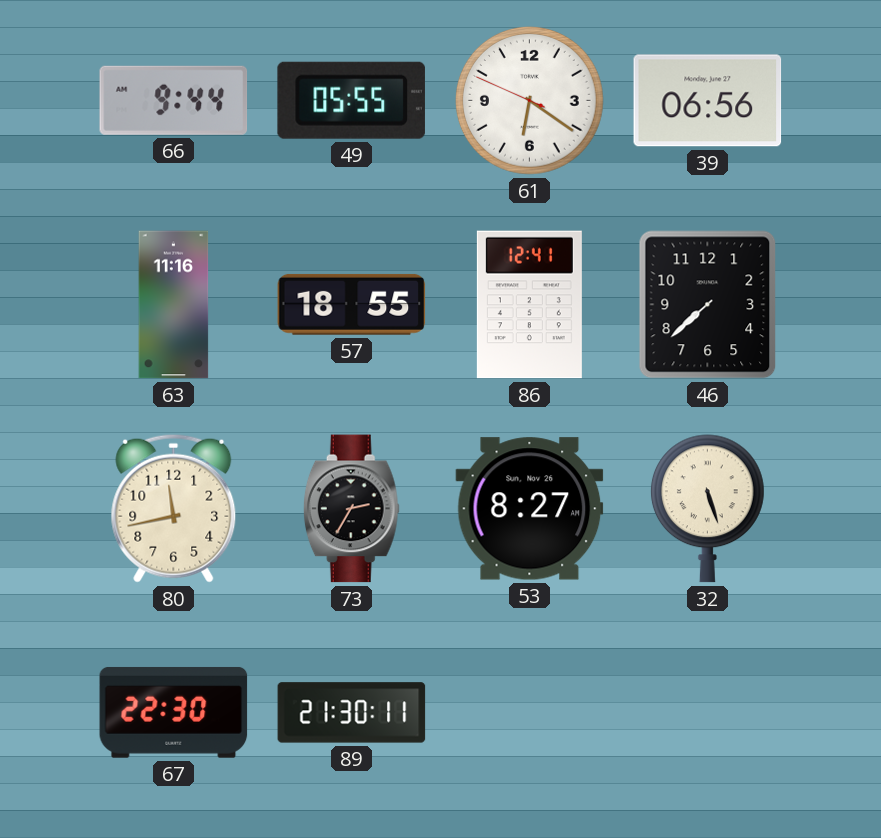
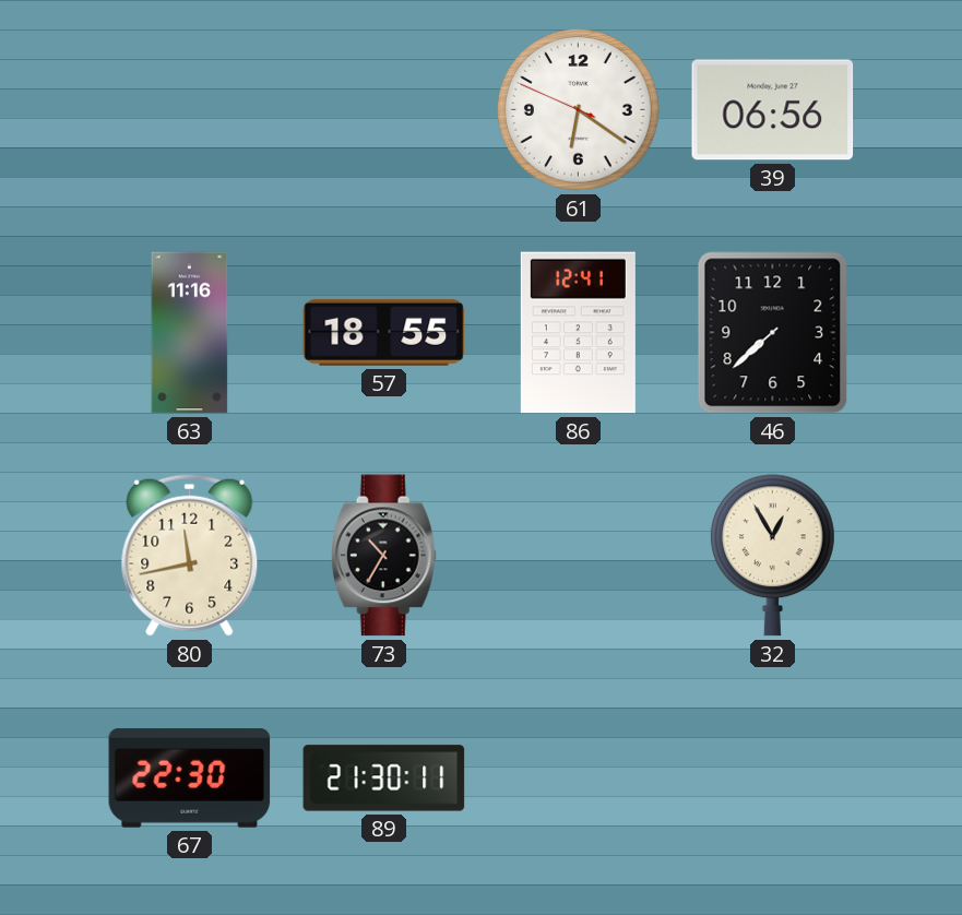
66: 9:44 -> none
49: 05:55 -> none
73: 2:35 -> 10:35
53: 8:27 -> none
32: 5:27 -> 12:55
